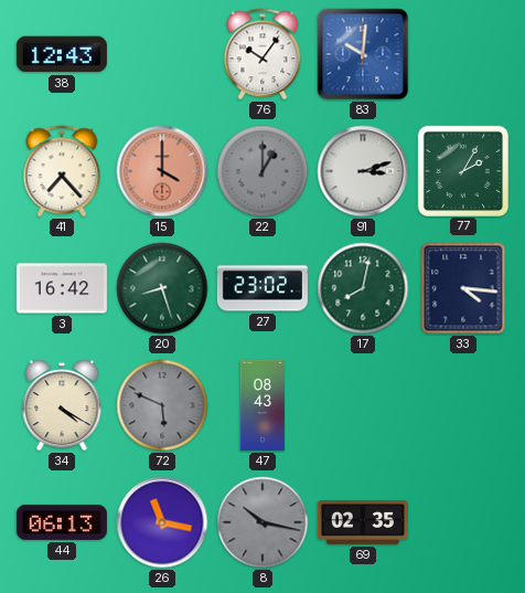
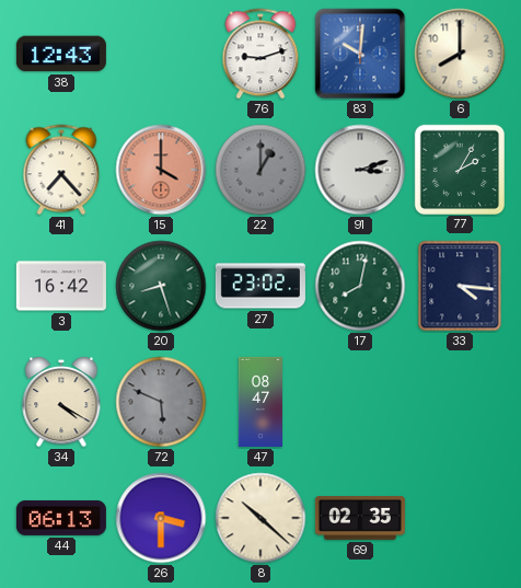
76: 10:06 -> 9:12
6: none -> 8:00
47: 08:43 -> 08:47
26: 11:17 -> 3:30
8: 10:17 -> 10:22
8 dial: grey -> cream
